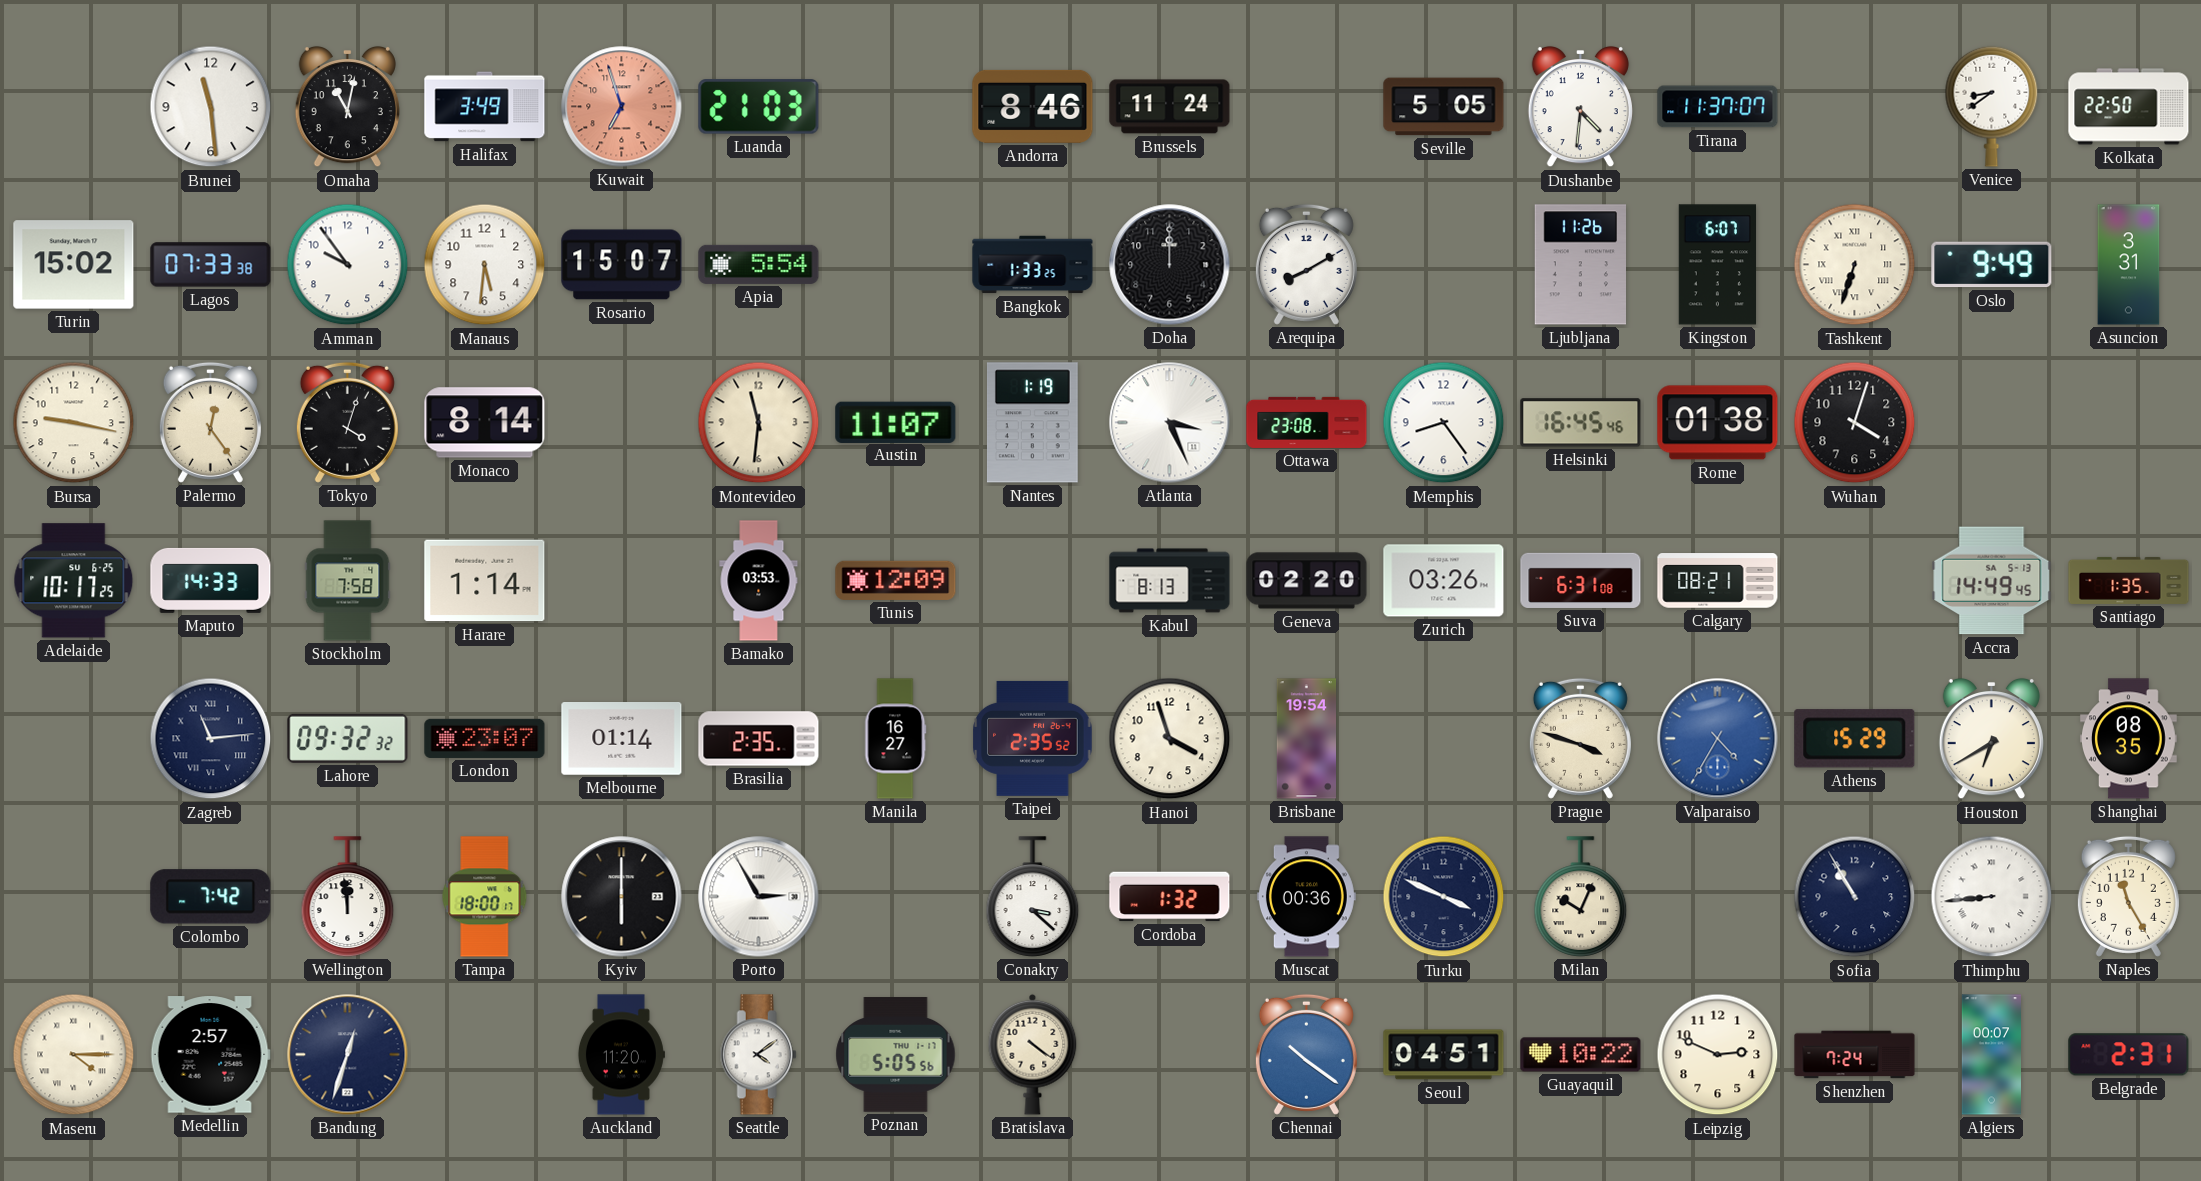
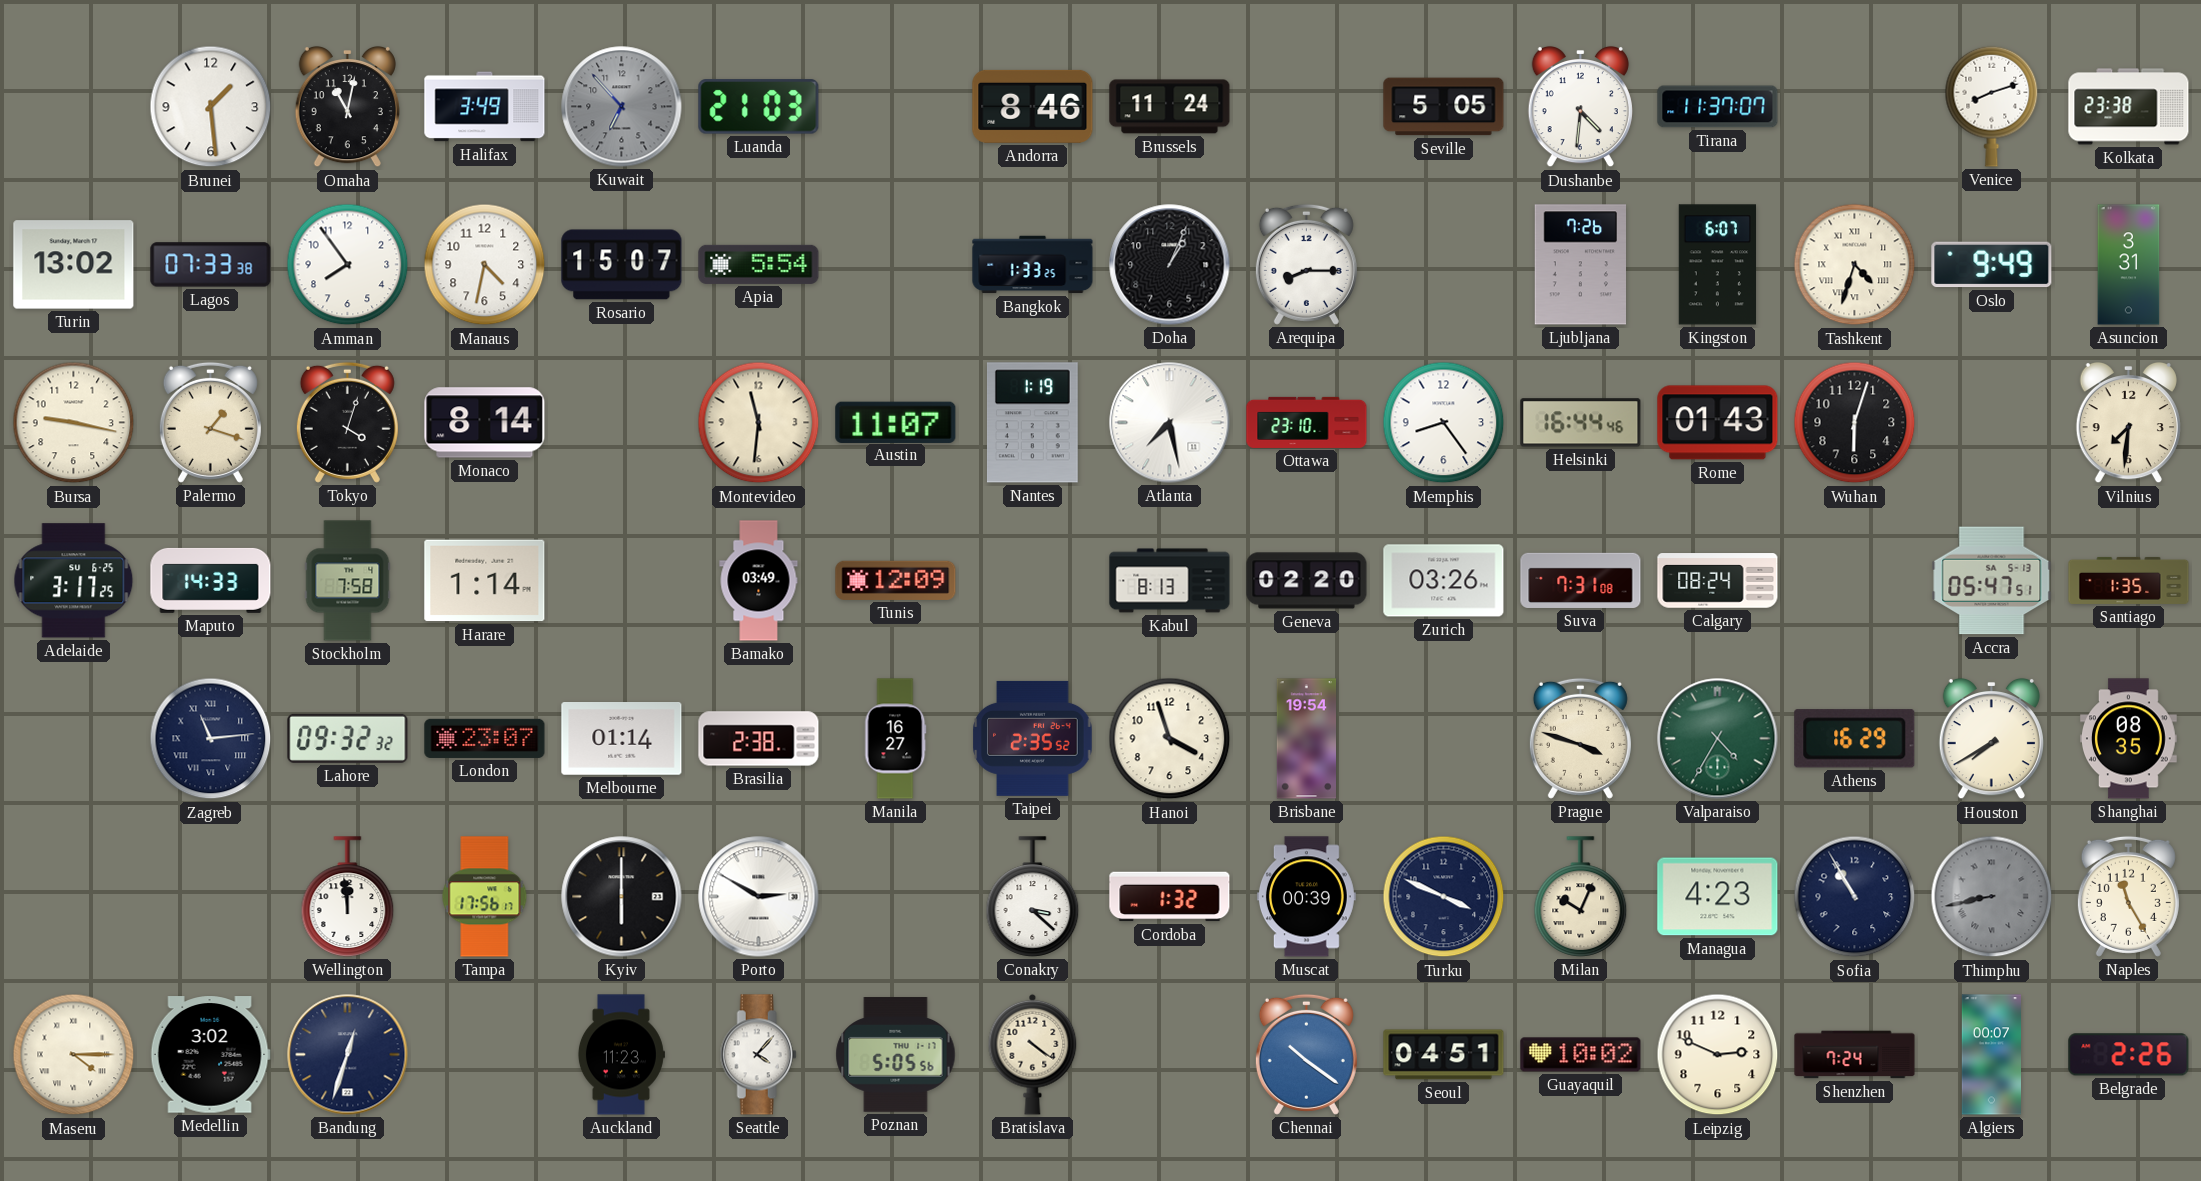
Brunei: 11:29 -> 1:29
Kuwait: 6:57 -> 6:53
Kuwait dial: salmon -> grey
Venice: 8:39 -> 8:12
Kolkata: 22:50 -> 23:38
Turin: 15:02 -> 13:02
Amman: 9:54 -> 7:54
Manaus: 5:31 -> 4:32
Doha: 12:00 -> 1:04
Arequipa: 8:10 -> 8:15
Ljubljana: 11:26 -> 7:26
Tashkent: 6:33 -> 4:33
Palermo: 12:24 -> 1:18
Atlanta: 3:26 -> 7:28
Ottawa: 23:08 -> 23:10
Helsinki: 16:45 -> 16:44
Rome: 01:38 -> 01:43
Wuhan: 4:03 -> 6:03
Vilnius: none -> 7:31
Adelaide: 10:17 -> 3:17
Bamako: 03:53 -> 03:49
Suva: 6:31 -> 7:31
Calgary: 08:21 -> 08:24
Accra: 14:49 -> 05:47
Brasilia: 2:35 -> 2:38
Valparaiso dial: blue -> green
Athens: 15:29 -> 16:29
Houston: 6:40 -> 7:40
Colombo: 7:42 -> none
Tampa: 18:00 -> 17:56
Porto: 2:55 -> 2:50
Muscat: 00:36 -> 00:39
Managua: none -> 4:23
Thimphu: 8:44 -> 8:43
Thimphu dial: white -> grey
Medellin: 2:57 -> 3:02
Auckland: 11:20 -> 11:23
Seattle: 4:09 -> 4:07
Guayaquil: 10:22 -> 10:02
Belgrade: 2:31 -> 2:26
